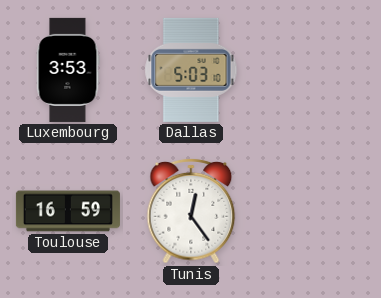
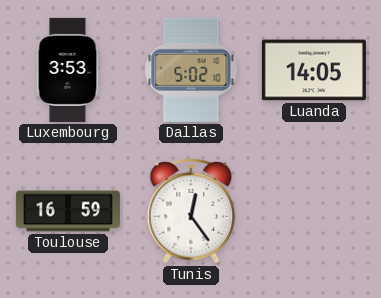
Dallas: 5:03 -> 5:02
Luanda: none -> 14:05
